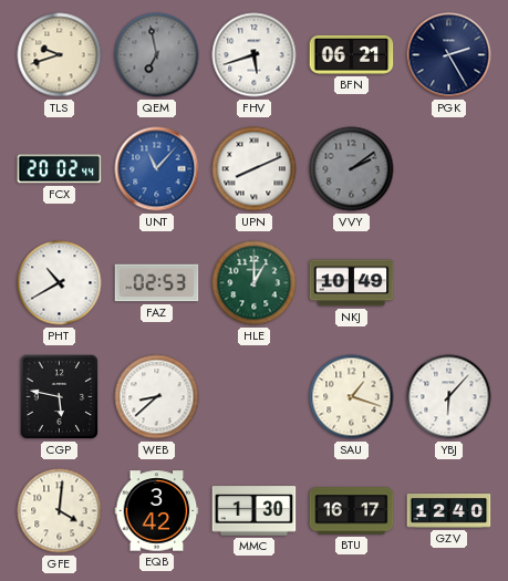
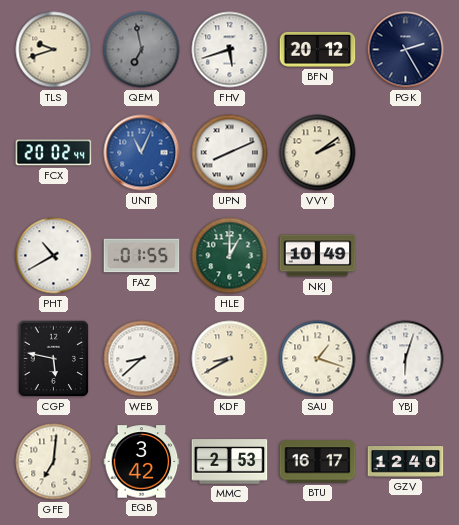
BFN: 06:21 -> 20:12
UNT: 11:07 -> 11:04
VVY dial: grey -> cream
FAZ: 02:53 -> 01:55
KDF: none -> 8:40
YBJ: 6:07 -> 6:03
GFE: 4:01 -> 7:01
MMC: 1:30 -> 2:53
